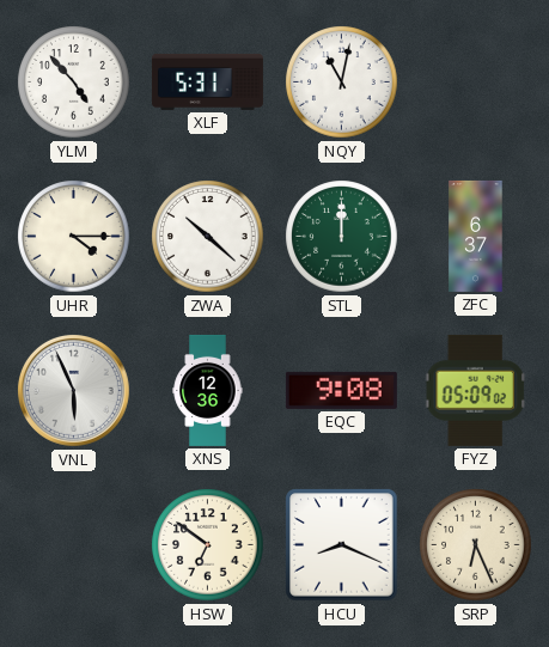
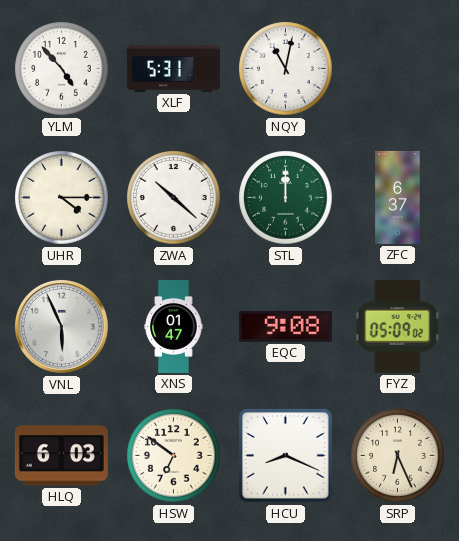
XNS: 12:36 -> 01:47
HLQ: none -> 6:03
